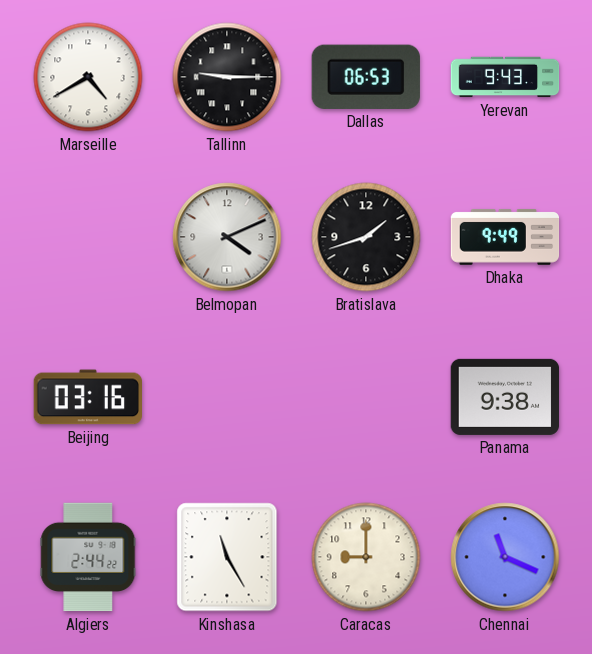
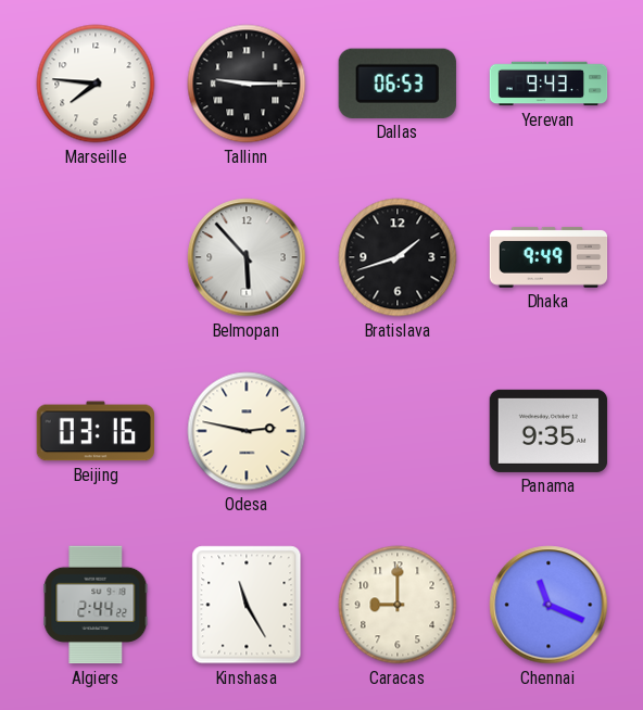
Marseille: 4:40 -> 7:46
Belmopan: 4:11 -> 5:53
Odesa: none -> 2:47
Panama: 9:38 -> 9:35
